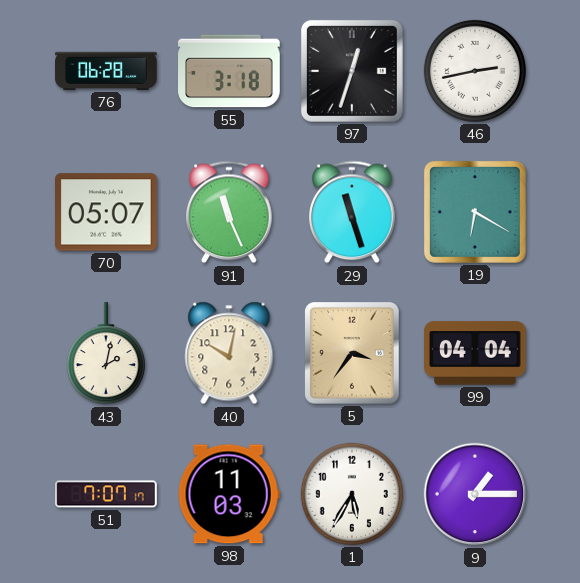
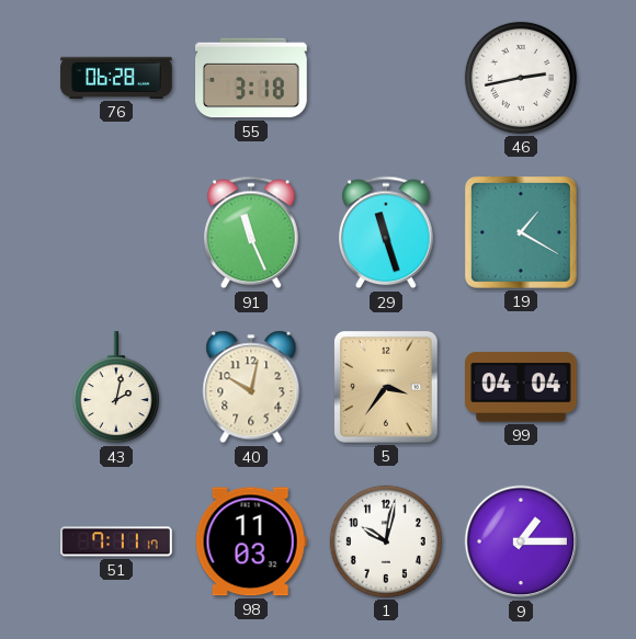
97: 12:33 -> none
70: 05:07 -> none
19: 6:20 -> 1:20
51: 7:07 -> 7:11
1: 5:35 -> 10:02
